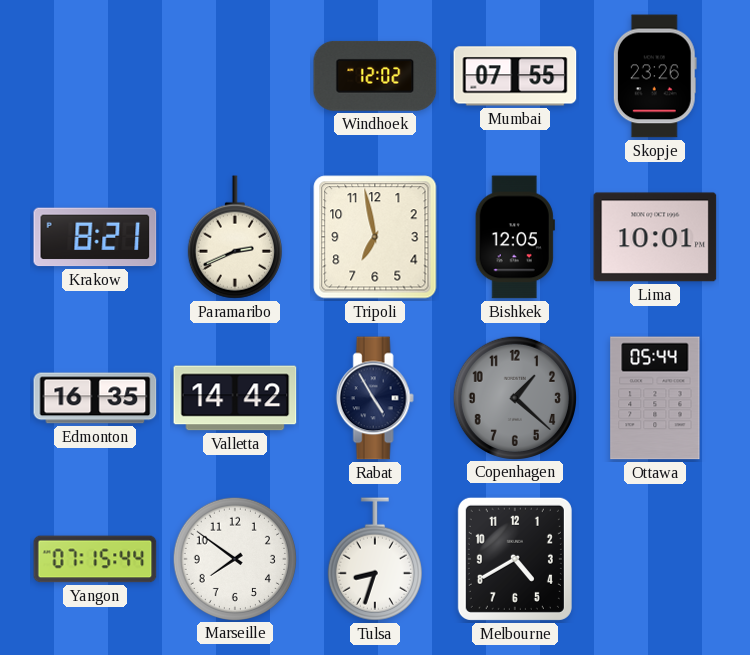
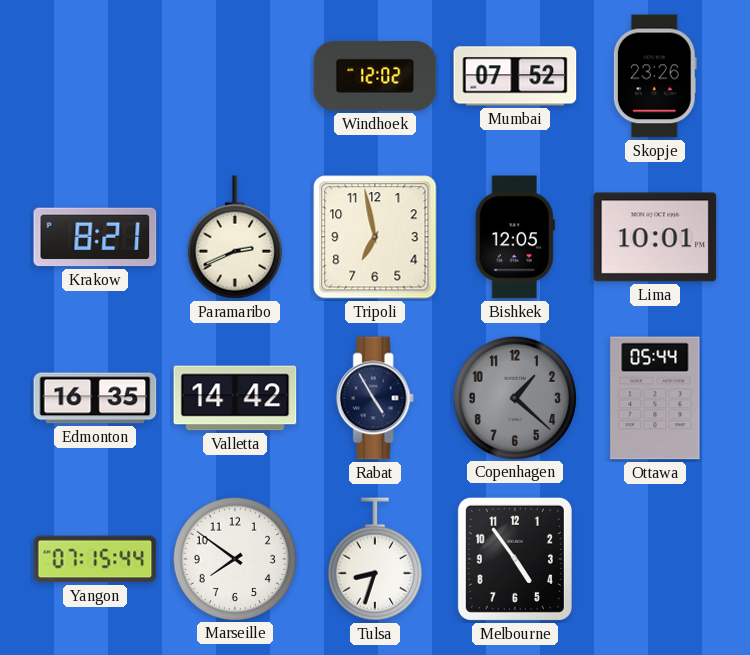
Mumbai: 07:55 -> 07:52
Melbourne: 4:40 -> 4:54
